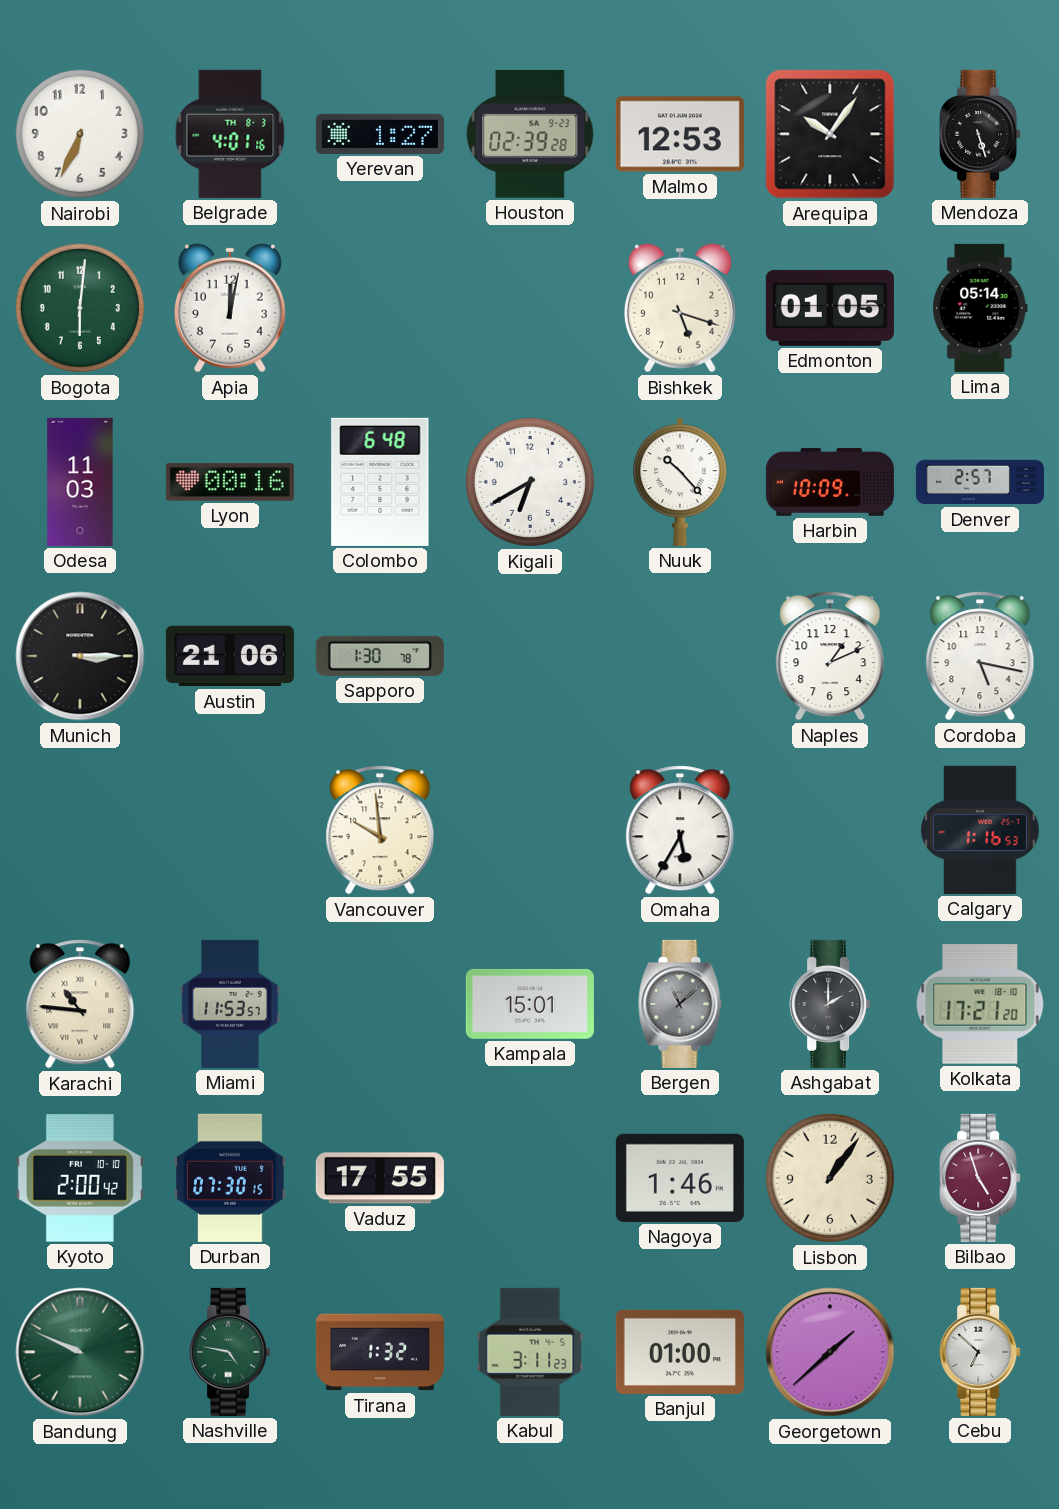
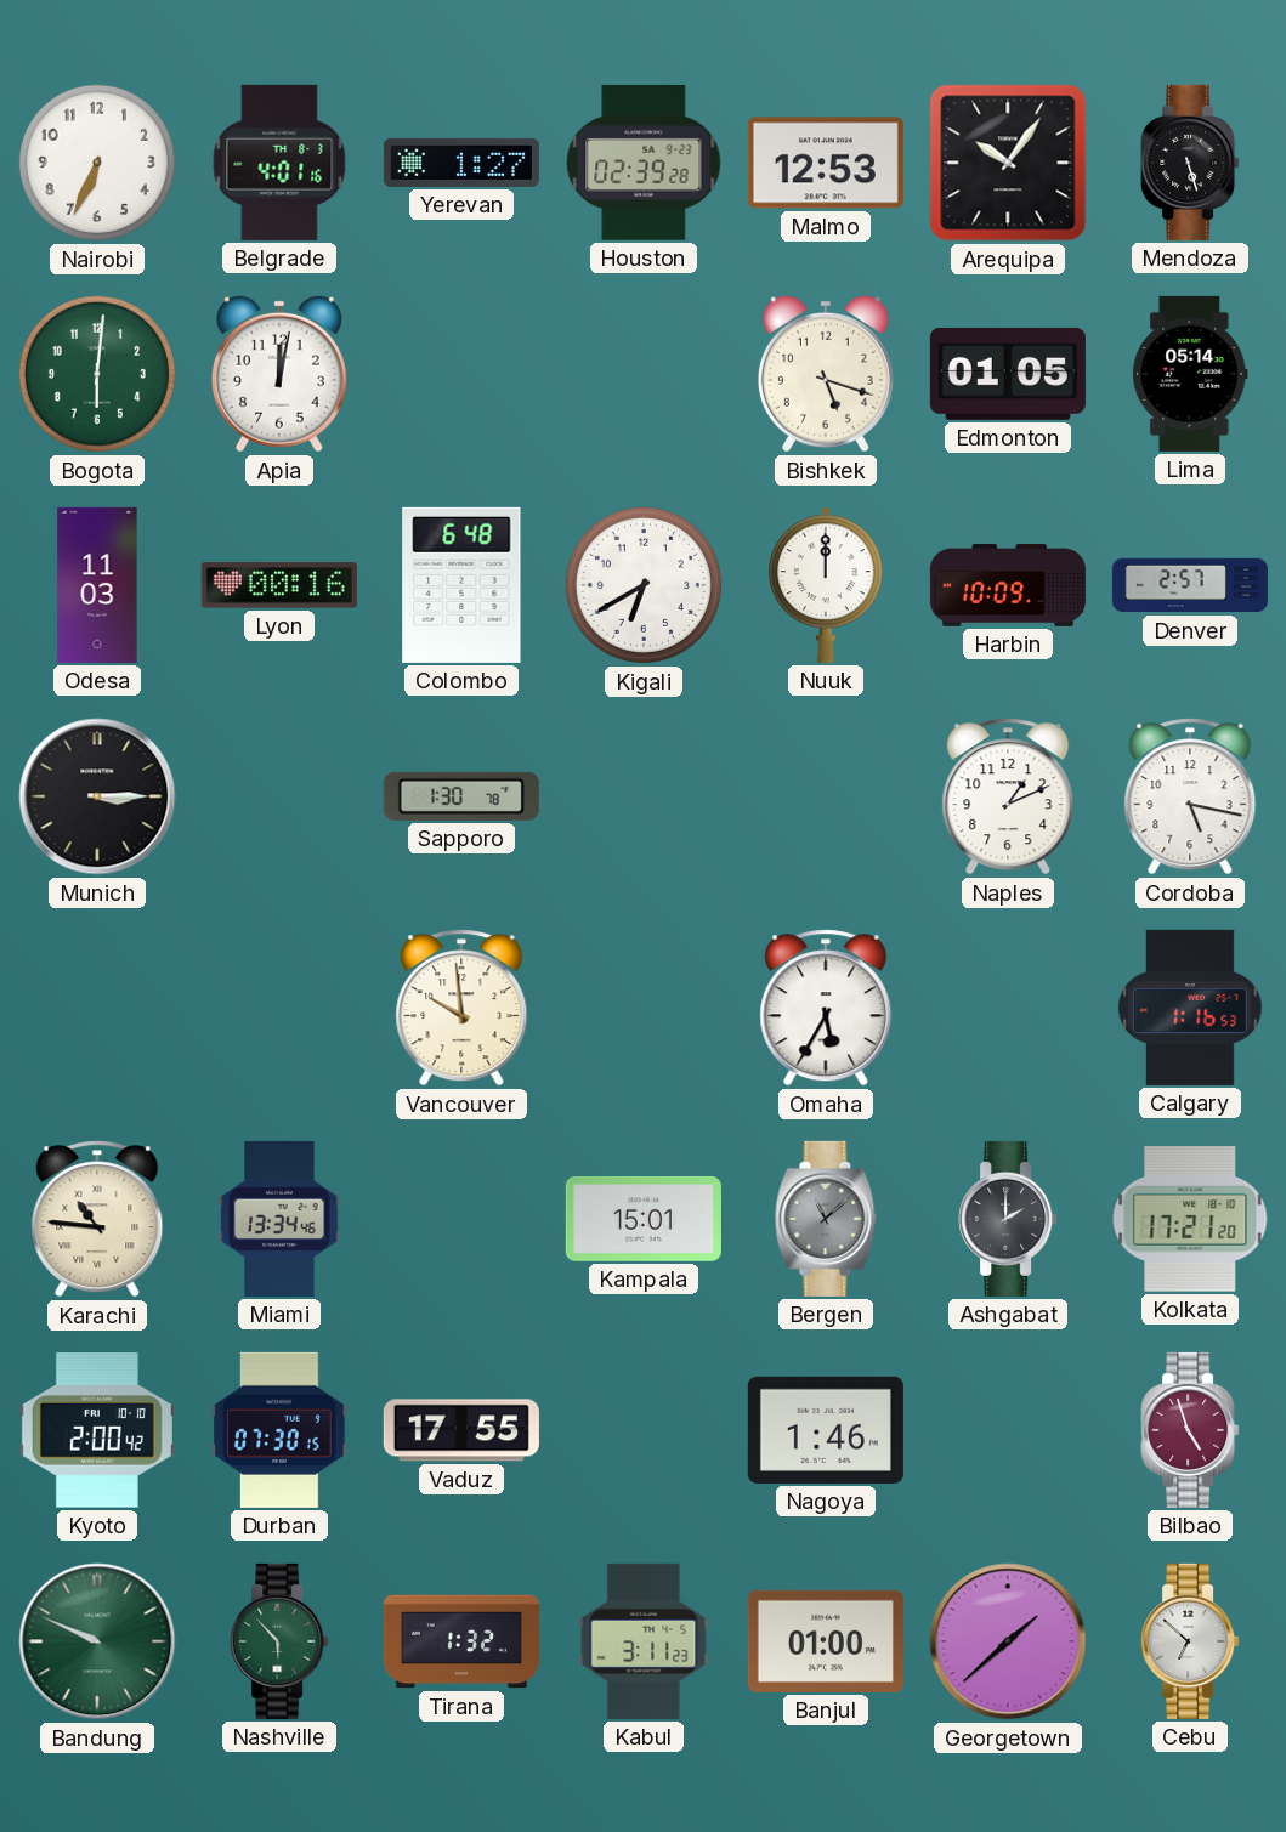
Nuuk: 10:23 -> 12:00
Austin: 21:06 -> none
Miami: 11:53 -> 13:34
Lisbon: 1:06 -> none
Nashville: 4:47 -> 5:53
